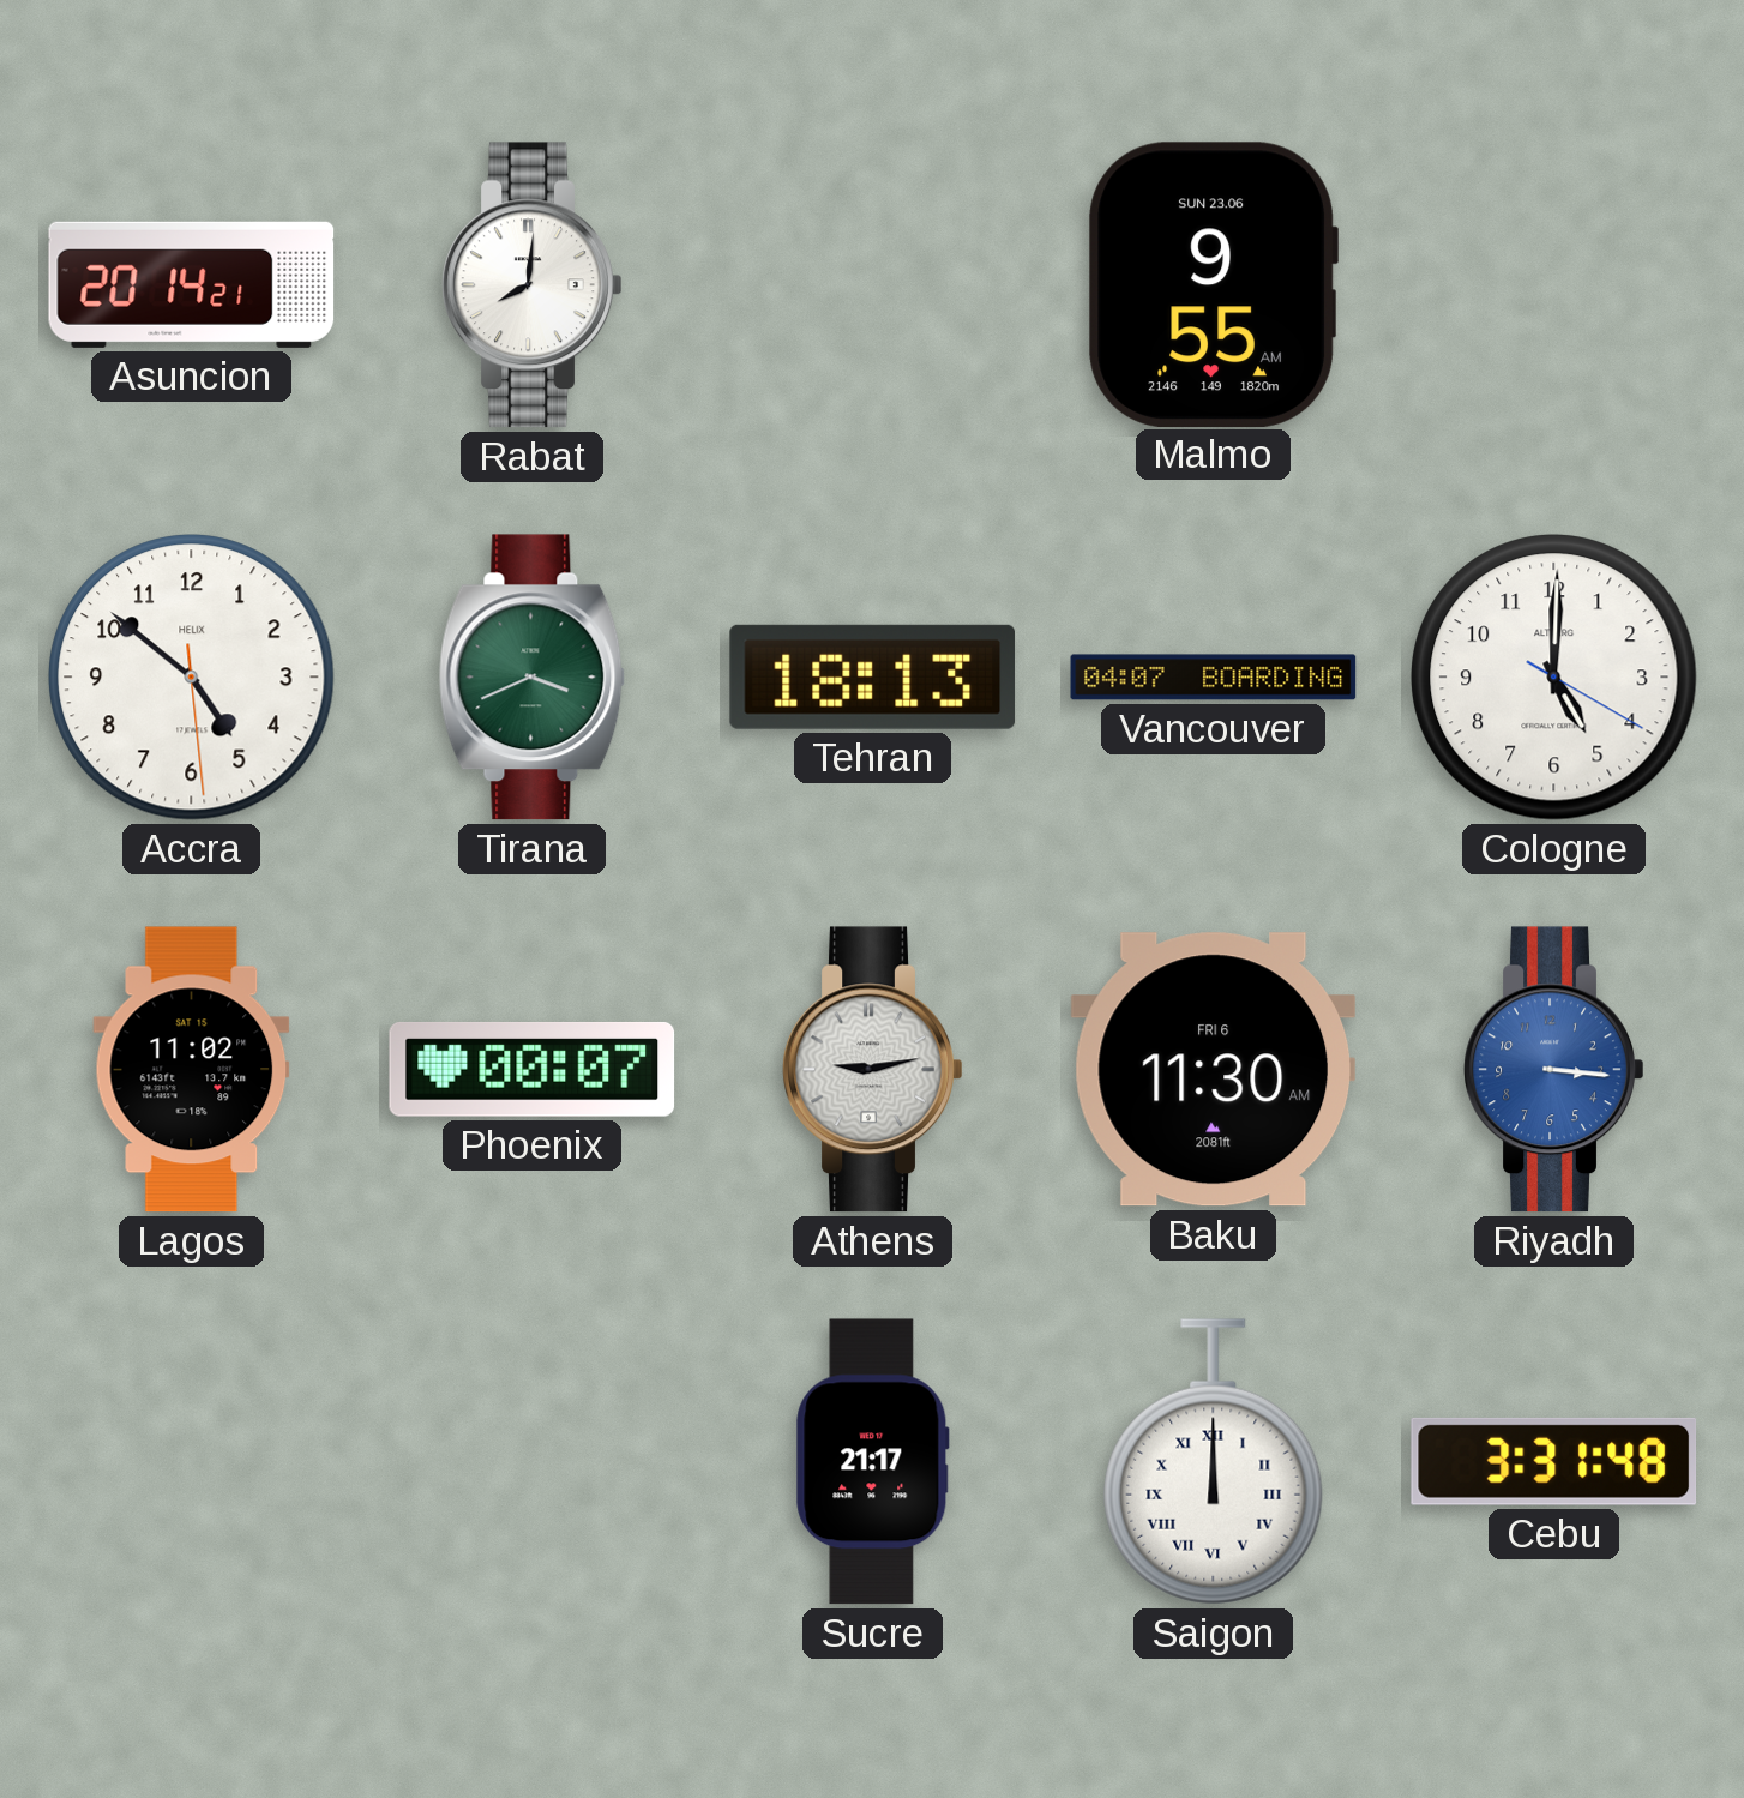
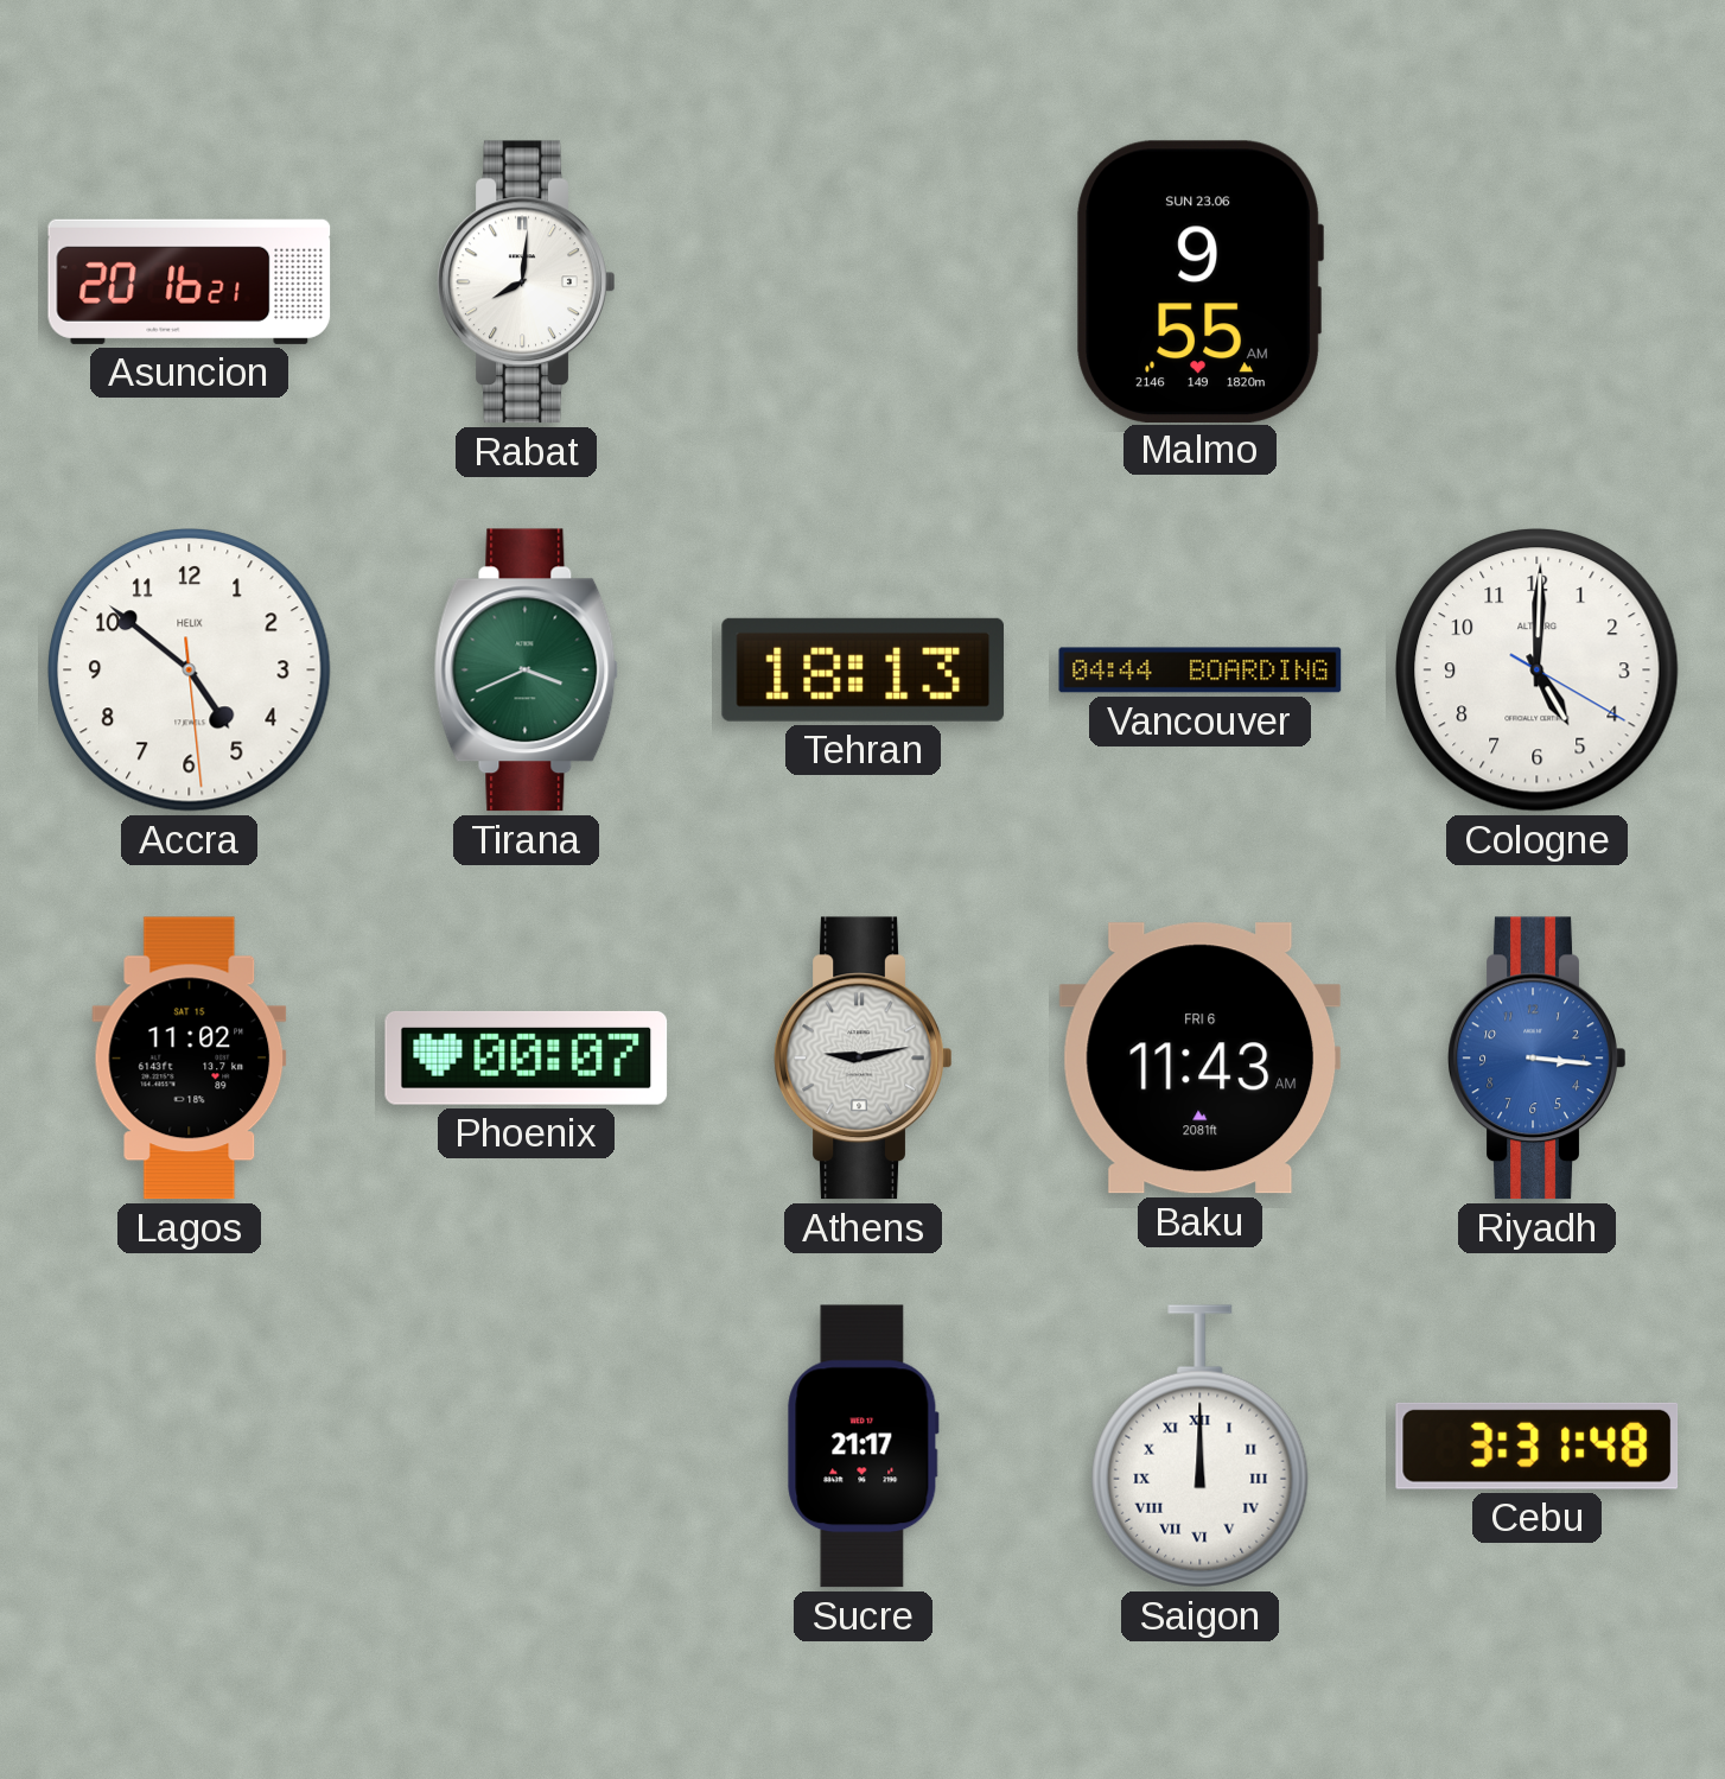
Asuncion: 20:14 -> 20:16
Vancouver: 04:07 -> 04:44
Baku: 11:30 -> 11:43
